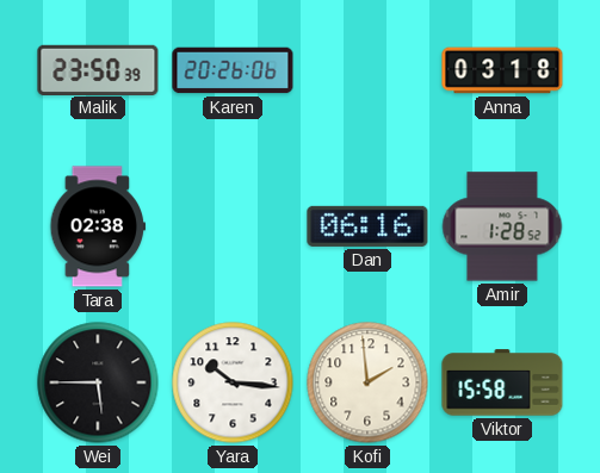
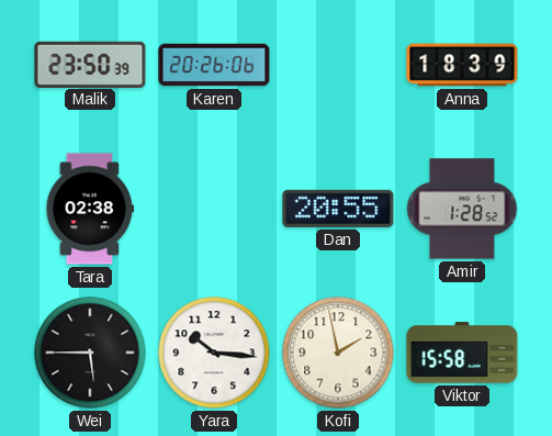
Anna: 03:18 -> 18:39
Dan: 06:16 -> 20:55
Kofi: 1:59 -> 1:58
